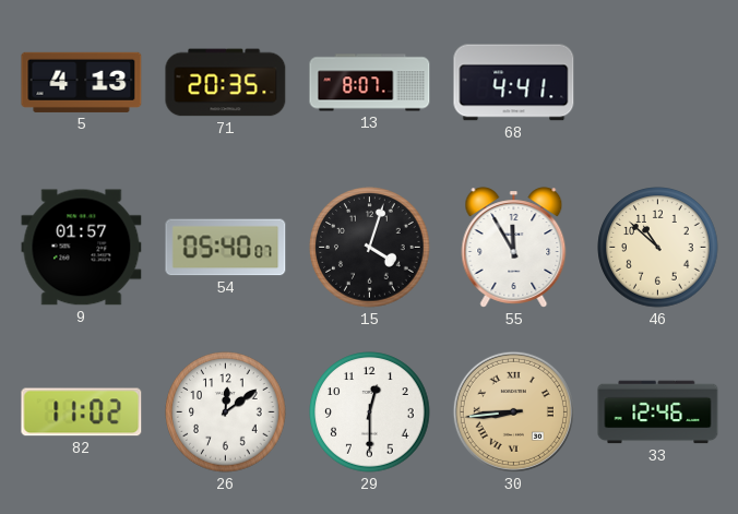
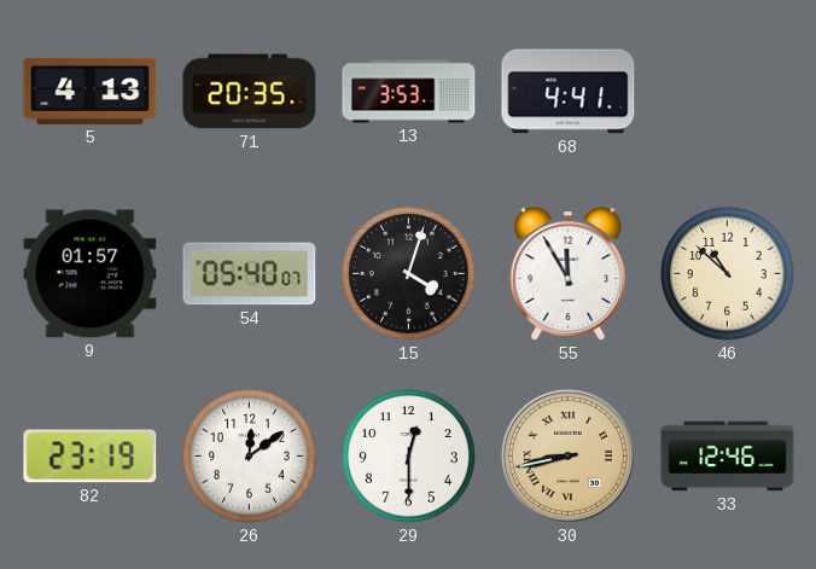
13: 8:07 -> 3:53
82: 11:02 -> 23:19
30: 8:44 -> 8:43
